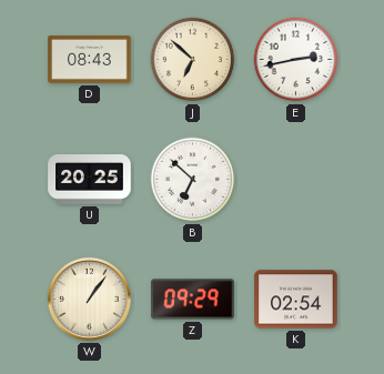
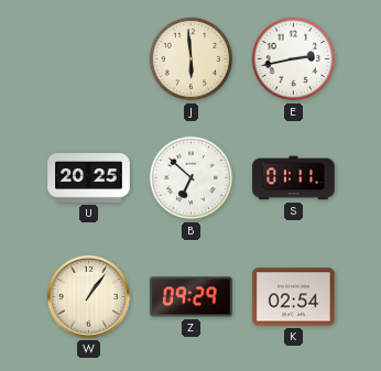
D: 08:43 -> none
J: 6:52 -> 5:59
S: none -> 01:11
